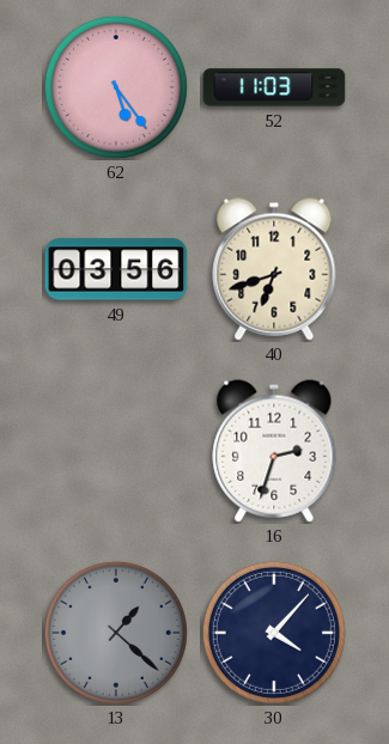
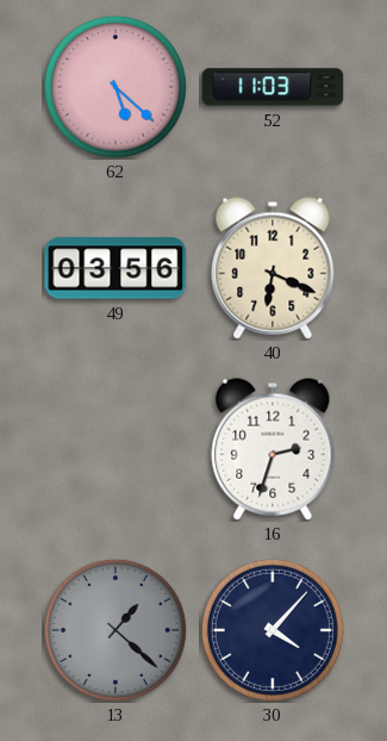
62: 5:24 -> 5:22
40: 6:42 -> 6:19
